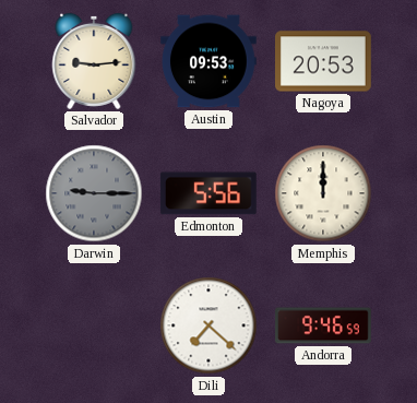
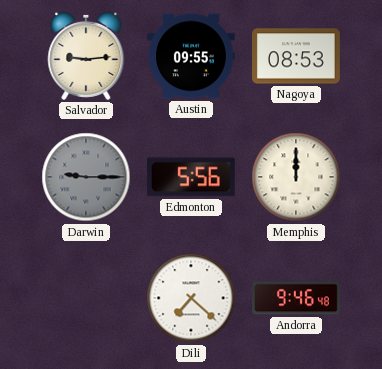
Austin: 09:53 -> 09:55
Nagoya: 20:53 -> 08:53
Andorra: 9:46:59 -> 9:46:48
